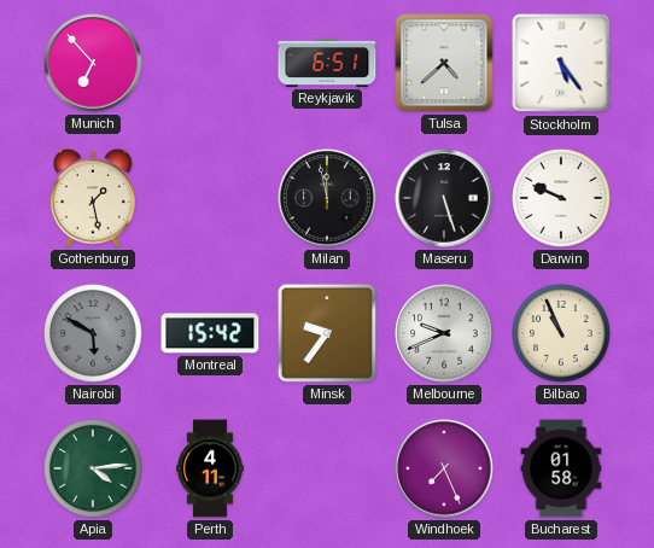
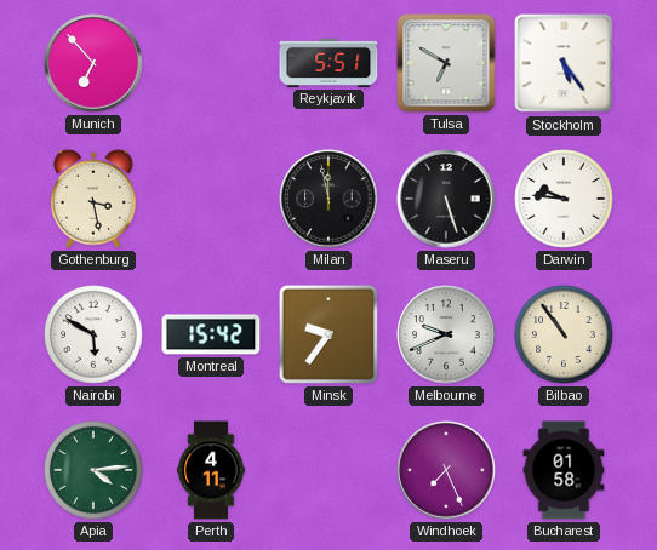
Reykjavik: 6:51 -> 5:51
Tulsa: 4:38 -> 6:50
Gothenburg: 1:28 -> 3:28
Darwin: 9:49 -> 9:46
Nairobi dial: grey -> white
Bilbao: 10:56 -> 10:54
